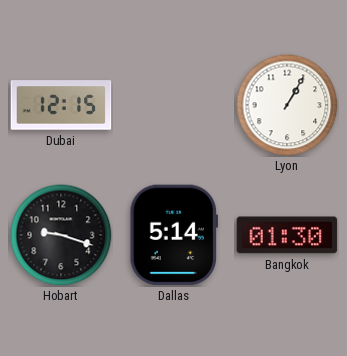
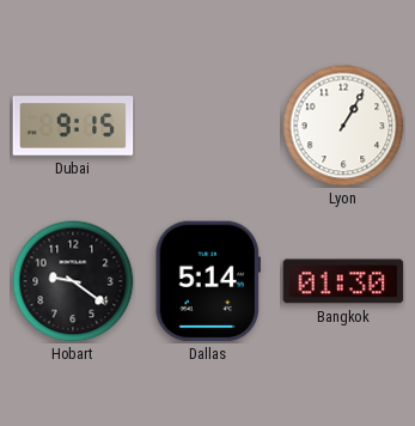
Dubai: 12:15 -> 9:15
Hobart: 9:18 -> 9:21
